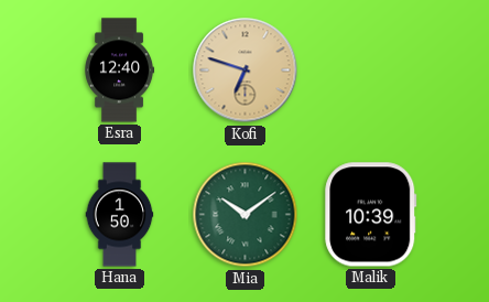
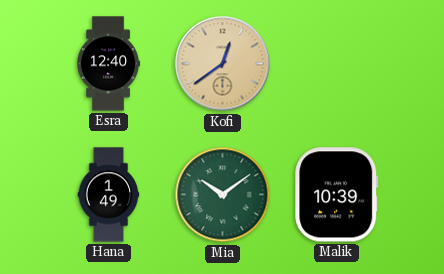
Kofi: 6:48 -> 12:39
Hana: 1:50 -> 1:49
